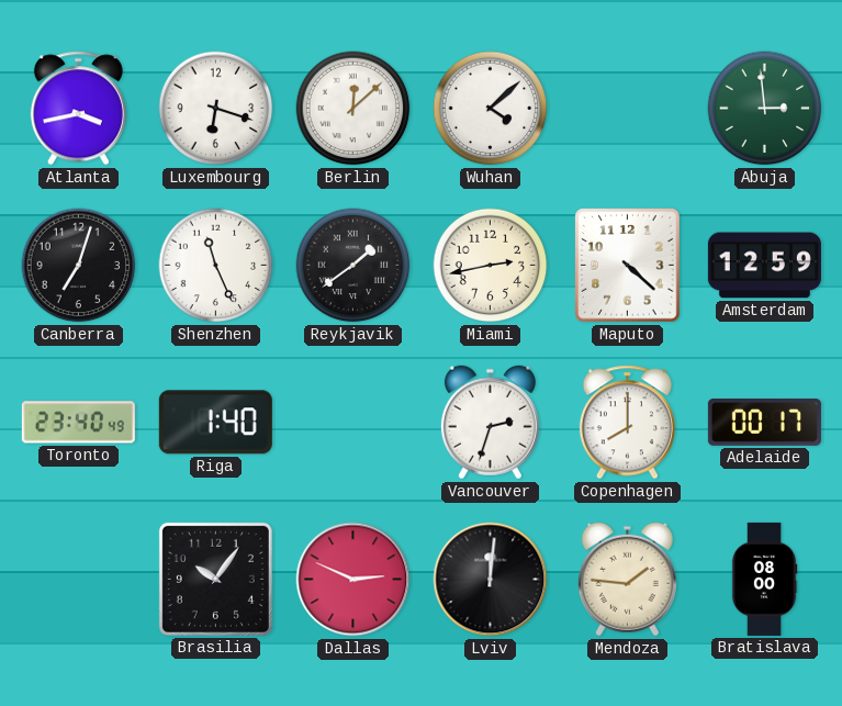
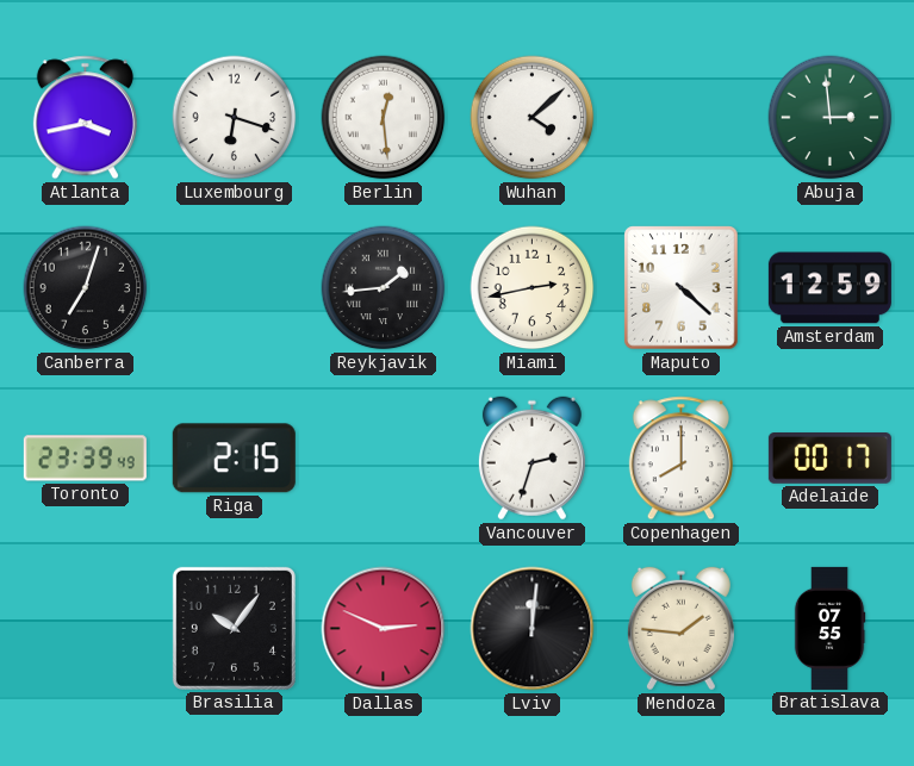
Berlin: 12:08 -> 12:29
Shenzhen: 11:26 -> none
Reykjavik: 1:39 -> 1:44
Toronto: 23:40 -> 23:39
Riga: 1:40 -> 2:15
Bratislava: 08:00 -> 07:55
